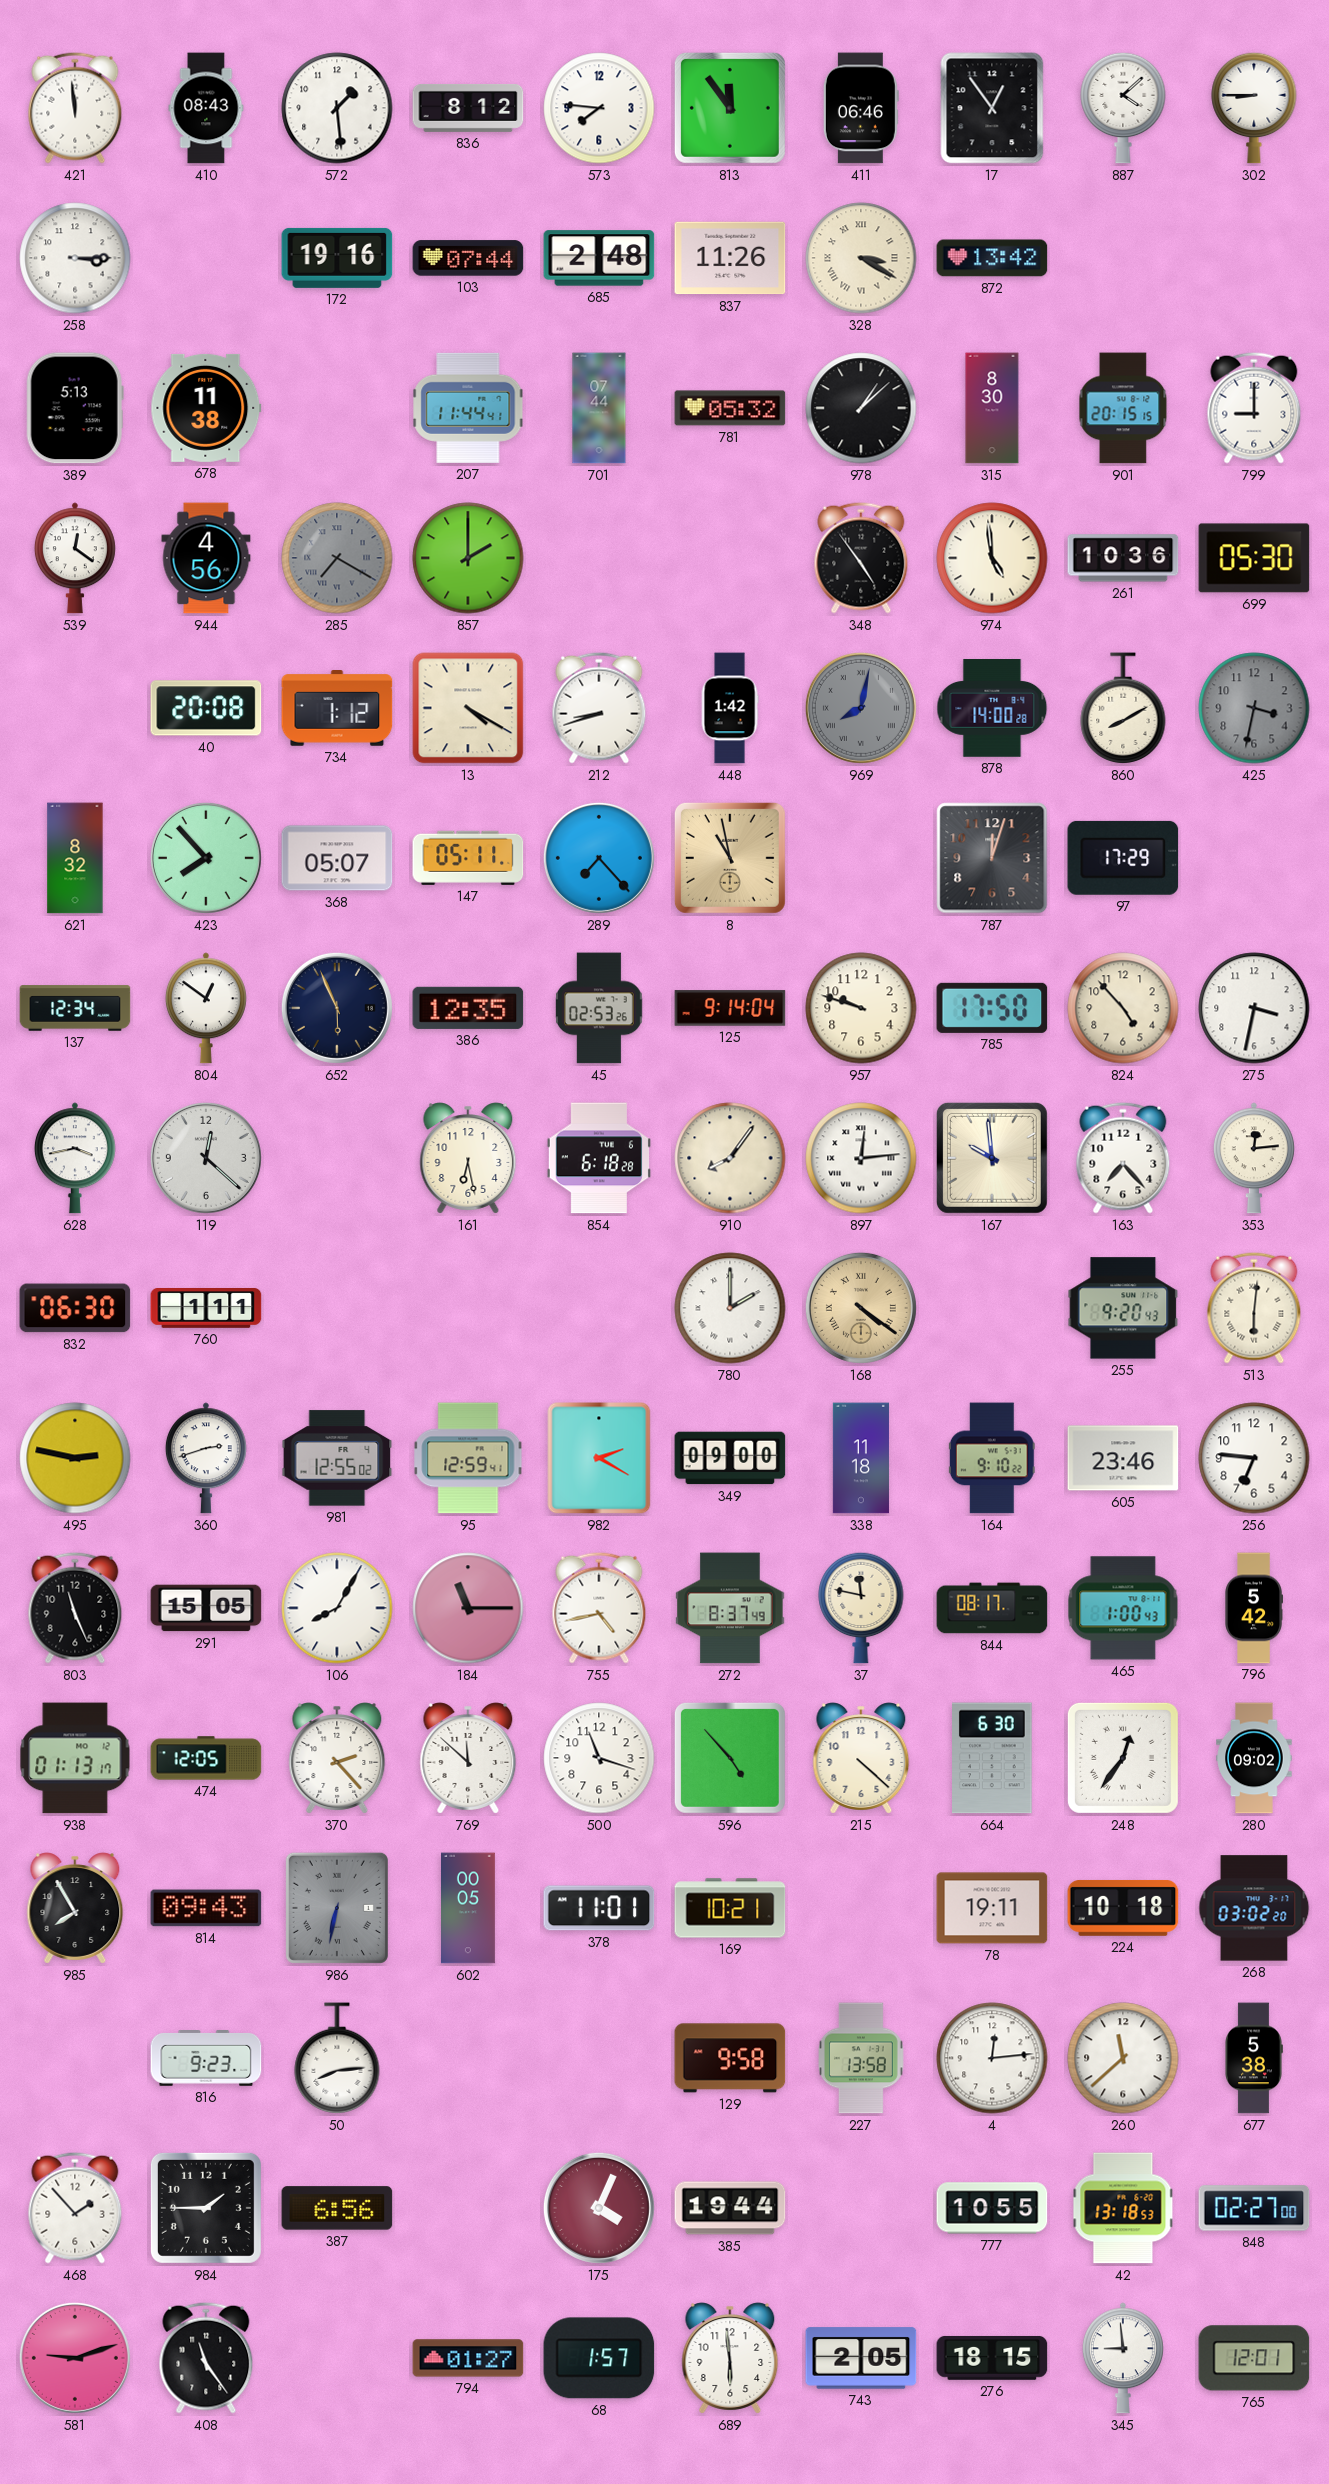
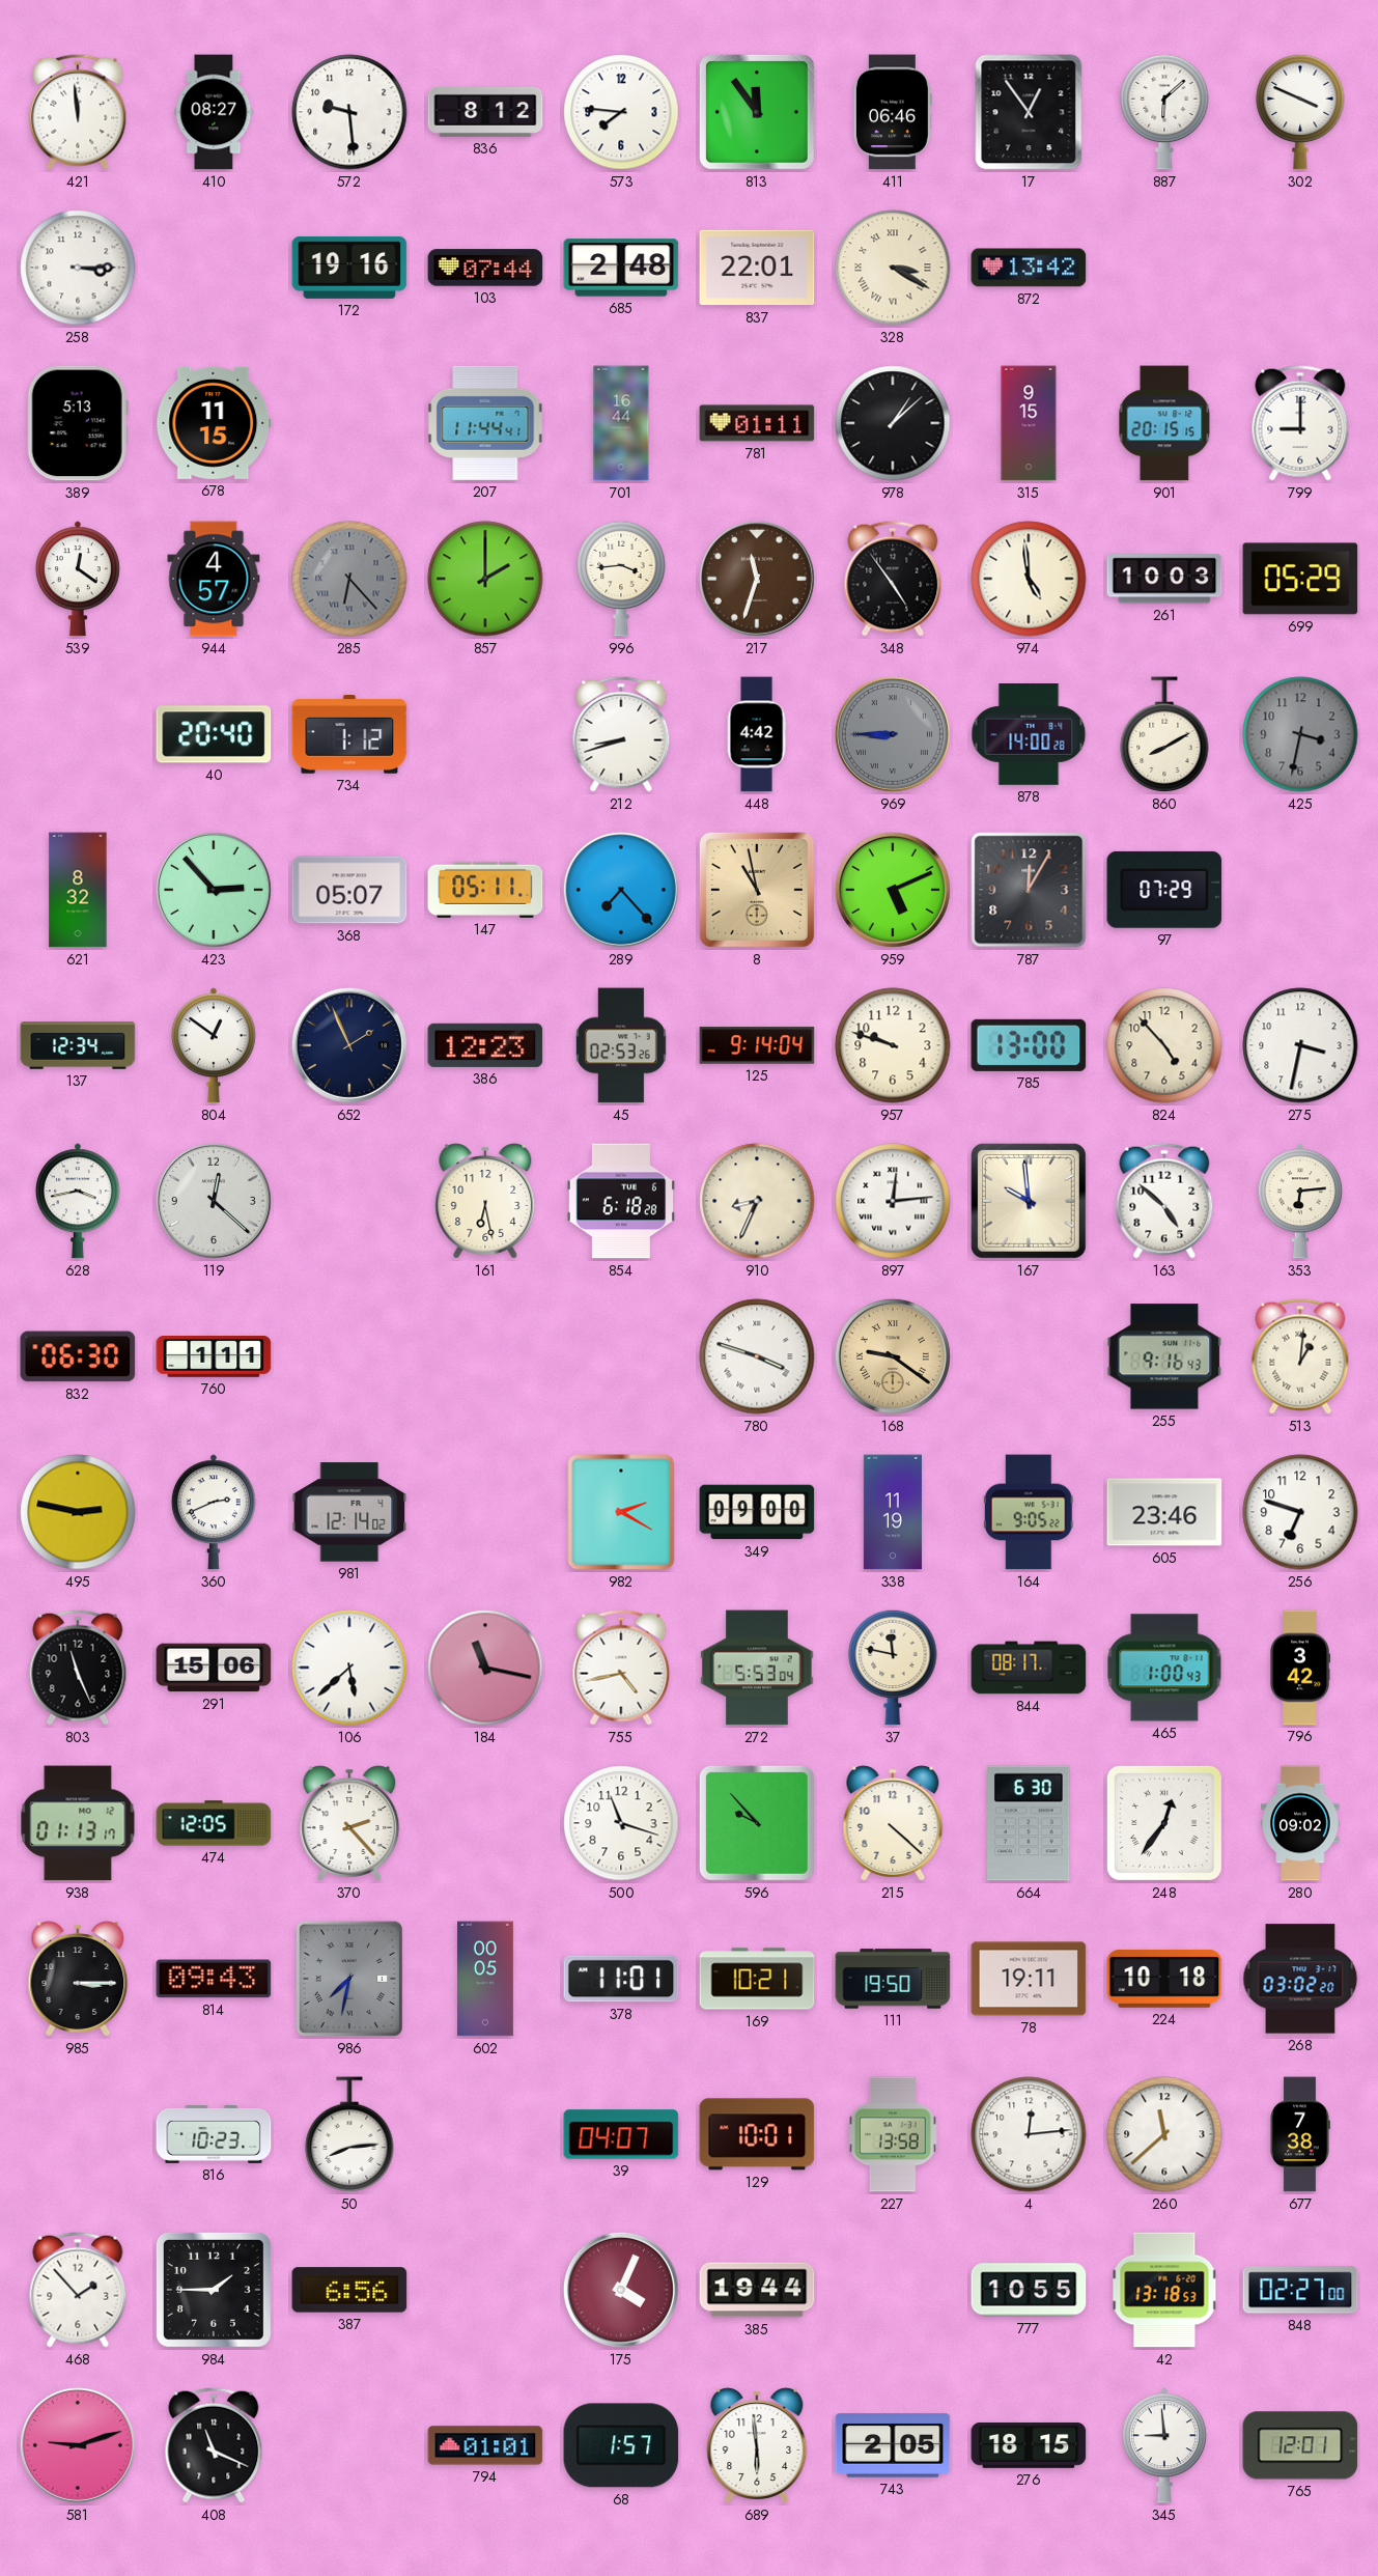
410: 08:43 -> 08:27
572: 1:29 -> 9:29
887: 4:08 -> 6:08
302: 8:45 -> 3:49
837: 11:26 -> 22:01
678: 11:38 -> 11:15
701: 07:44 -> 16:44
781: 05:32 -> 01:11
315: 8:30 -> 9:15
944: 4:56 -> 4:57
285: 7:20 -> 6:23
996: none -> 3:44
217: none -> 11:33
261: 10:36 -> 10:03
699: 05:30 -> 05:29
40: 20:08 -> 20:40
13: 4:20 -> none
448: 1:42 -> 4:42
969: 8:02 -> 8:45
423: 7:53 -> 2:53
959: none -> 5:11
787: 12:03 -> 12:05
97: 17:29 -> 07:29
652: 5:56 -> 1:56
386: 12:35 -> 12:23
785: 17:50 -> 13:00
910: 8:06 -> 8:34
163: 7:23 -> 4:52
353: 12:14 -> 6:14
780: 2:00 -> 3:48
168: 4:21 -> 9:21
255: 9:20 -> 9:16
513: 6:01 -> 1:01
360: 2:42 -> 2:41
981: 12:55 -> 12:14
95: 12:59 -> none
338: 11:18 -> 11:19
164: 9:10 -> 9:05
256: 6:46 -> 6:48
291: 15:05 -> 15:06
106: 8:05 -> 5:38
184: 11:15 -> 11:17
272: 8:37 -> 5:53
796: 5:42 -> 3:42
769: 11:52 -> none
596: 4:53 -> 9:53
985: 7:55 -> 3:15
986: 6:32 -> 7:32
111: none -> 19:50
816: 9:23 -> 10:23
39: none -> 04:07
129: 9:58 -> 10:01
677: 5:38 -> 7:38
408: 11:24 -> 11:19
794: 01:27 -> 01:01
